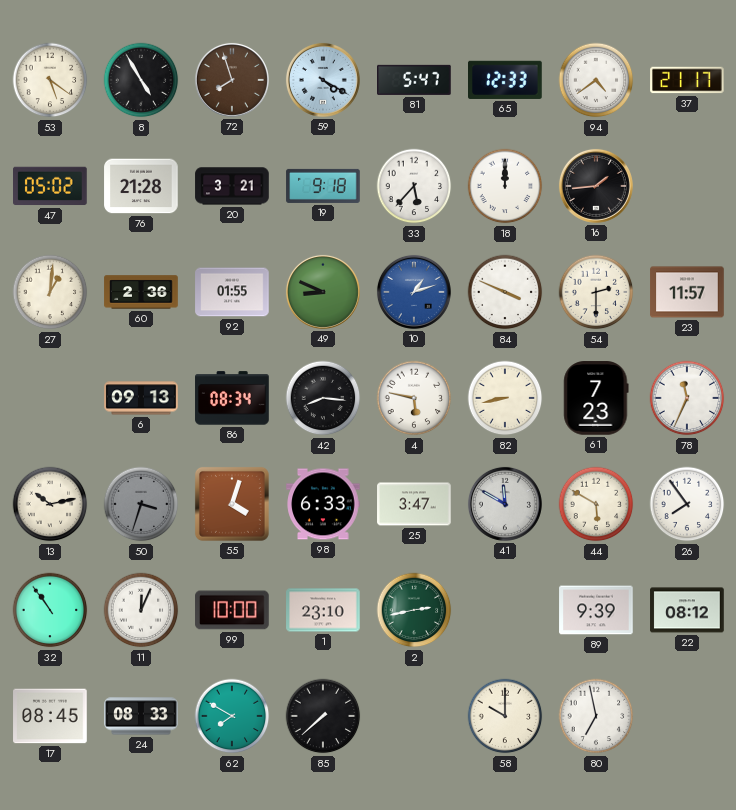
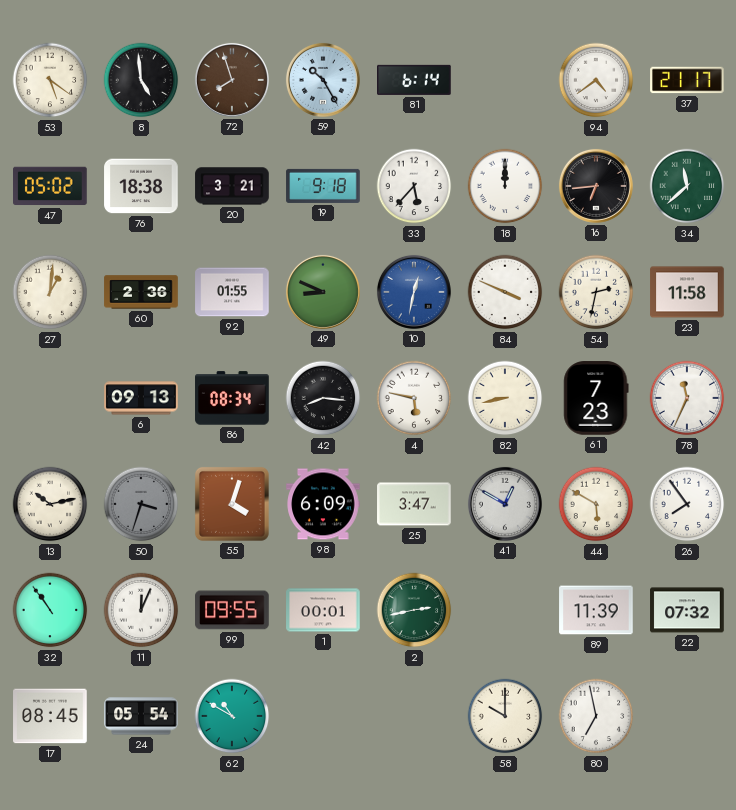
8: 4:55 -> 4:59
59: 4:20 -> 10:25
81: 5:47 -> 6:14
65: 12:33 -> none
76: 21:28 -> 18:38
16: 1:44 -> 6:44
34: none -> 11:38
10: 1:12 -> 12:32
54: 2:30 -> 2:32
23: 11:57 -> 11:58
98: 6:33 -> 6:09
41: 11:50 -> 12:50
99: 10:00 -> 09:55
1: 23:10 -> 00:01
89: 9:39 -> 11:39
22: 08:12 -> 07:32
24: 08:33 -> 05:54
62: 7:50 -> 10:50
85: 7:38 -> none
